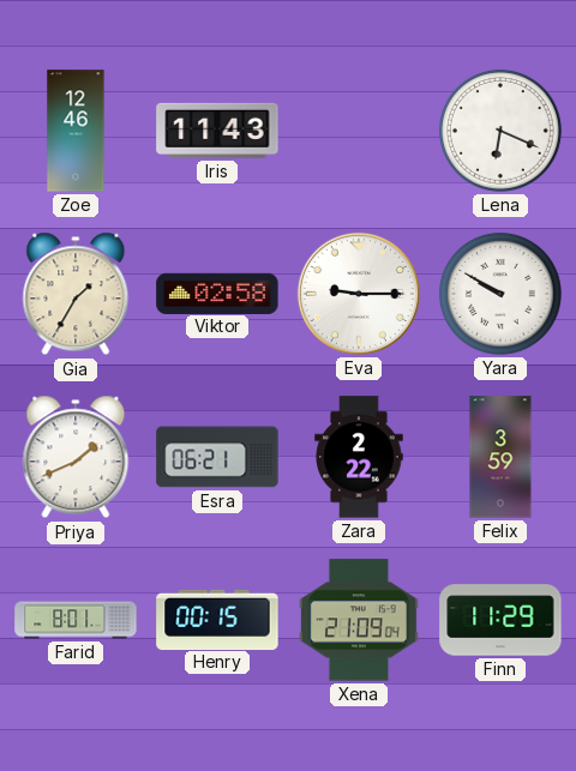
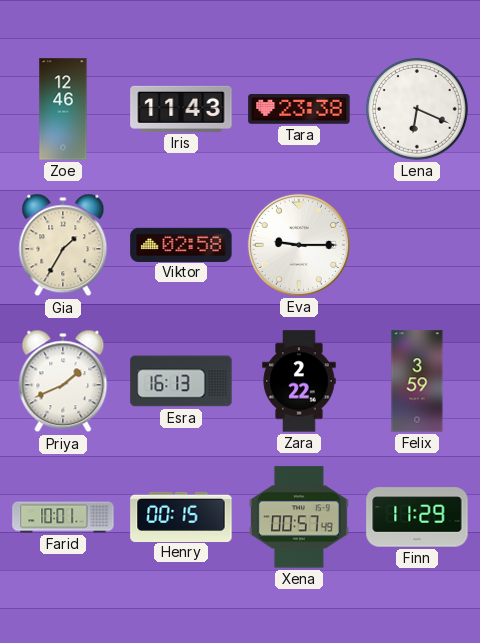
Tara: none -> 23:38
Yara: 9:50 -> none
Esra: 06:21 -> 16:13
Farid: 8:01 -> 10:01
Xena: 21:09 -> 00:57
